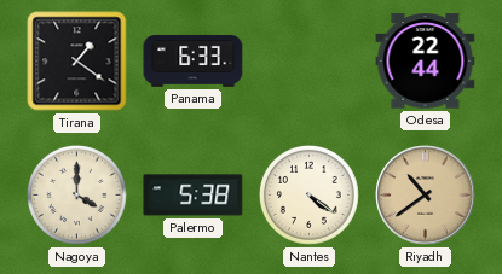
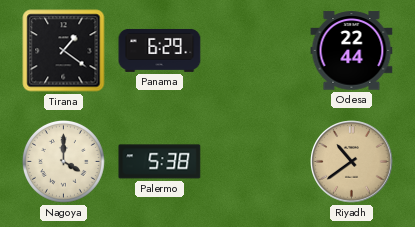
Panama: 6:33 -> 6:29
Nantes: 4:21 -> none
